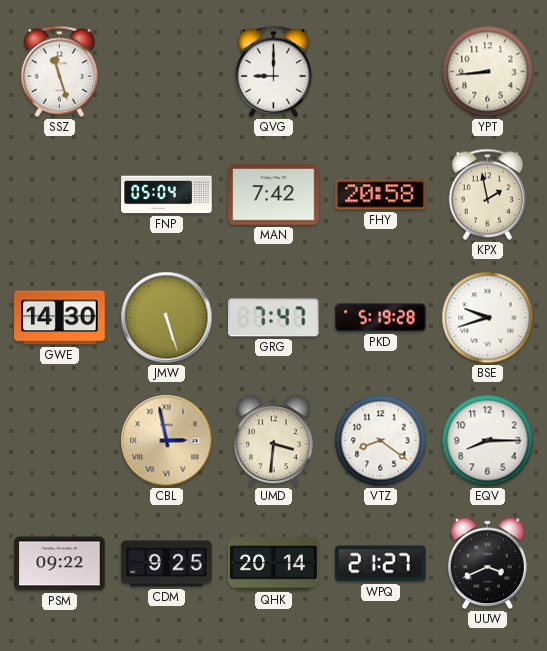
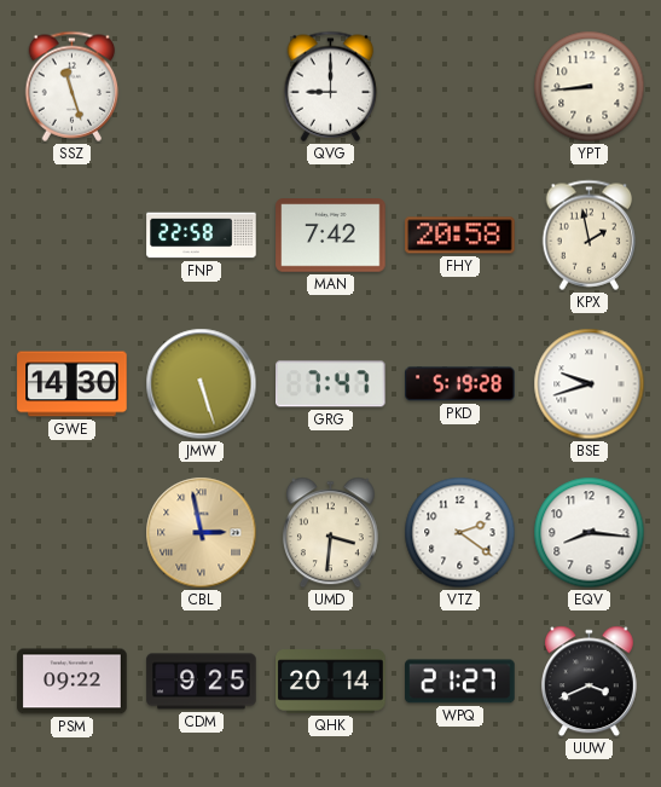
FNP: 05:04 -> 22:58
VTZ: 8:21 -> 2:21
EQV: 8:15 -> 8:16
